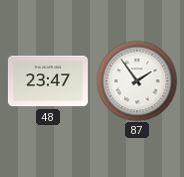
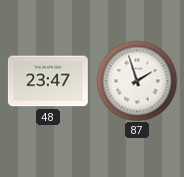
87: 1:54 -> 1:57
